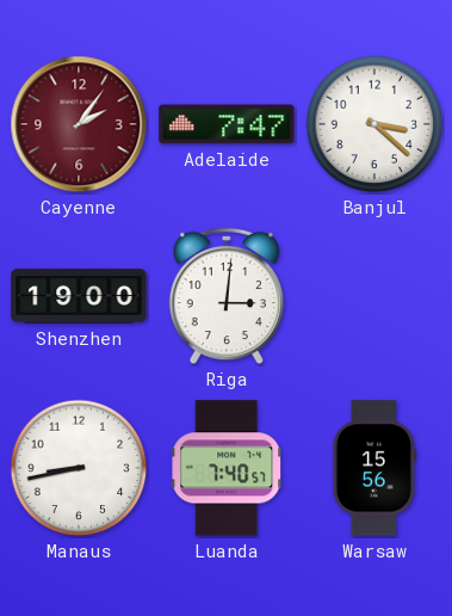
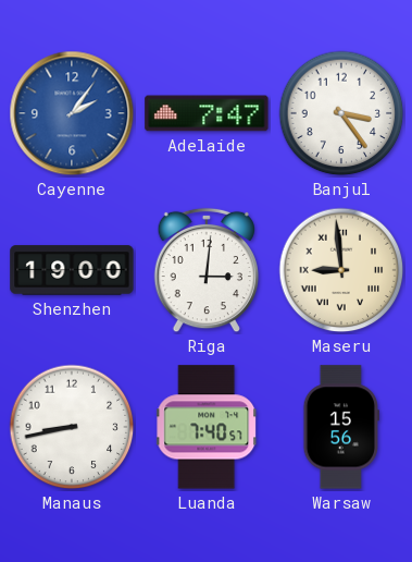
Cayenne dial: burgundy -> blue
Banjul: 3:22 -> 3:24
Maseru: none -> 8:59
